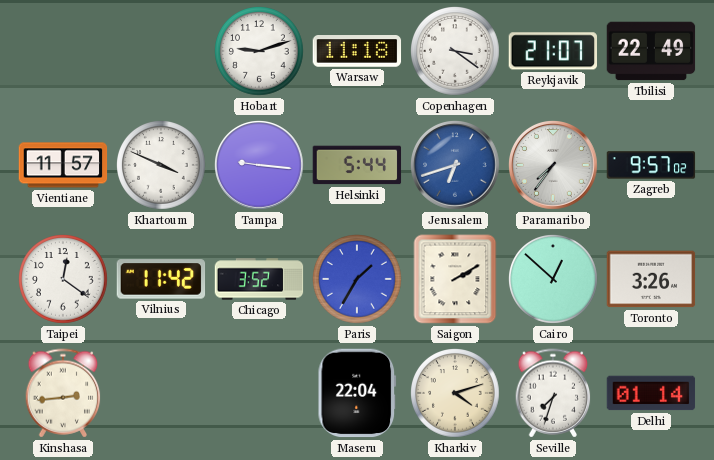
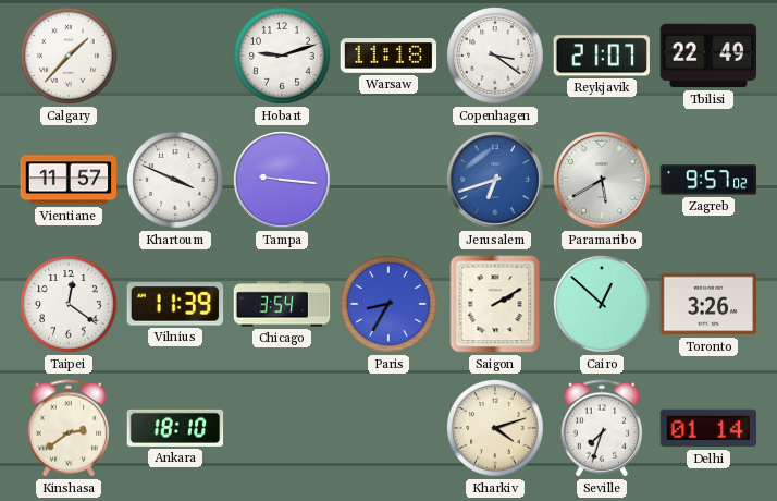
Calgary: none -> 1:37
Helsinki: 5:44 -> none
Paramaribo: 7:36 -> 5:40
Vilnius: 11:42 -> 11:39
Chicago: 3:52 -> 3:54
Paris: 1:35 -> 8:35
Kinshasa: 2:44 -> 2:39
Ankara: none -> 18:10
Maseru: 22:04 -> none
